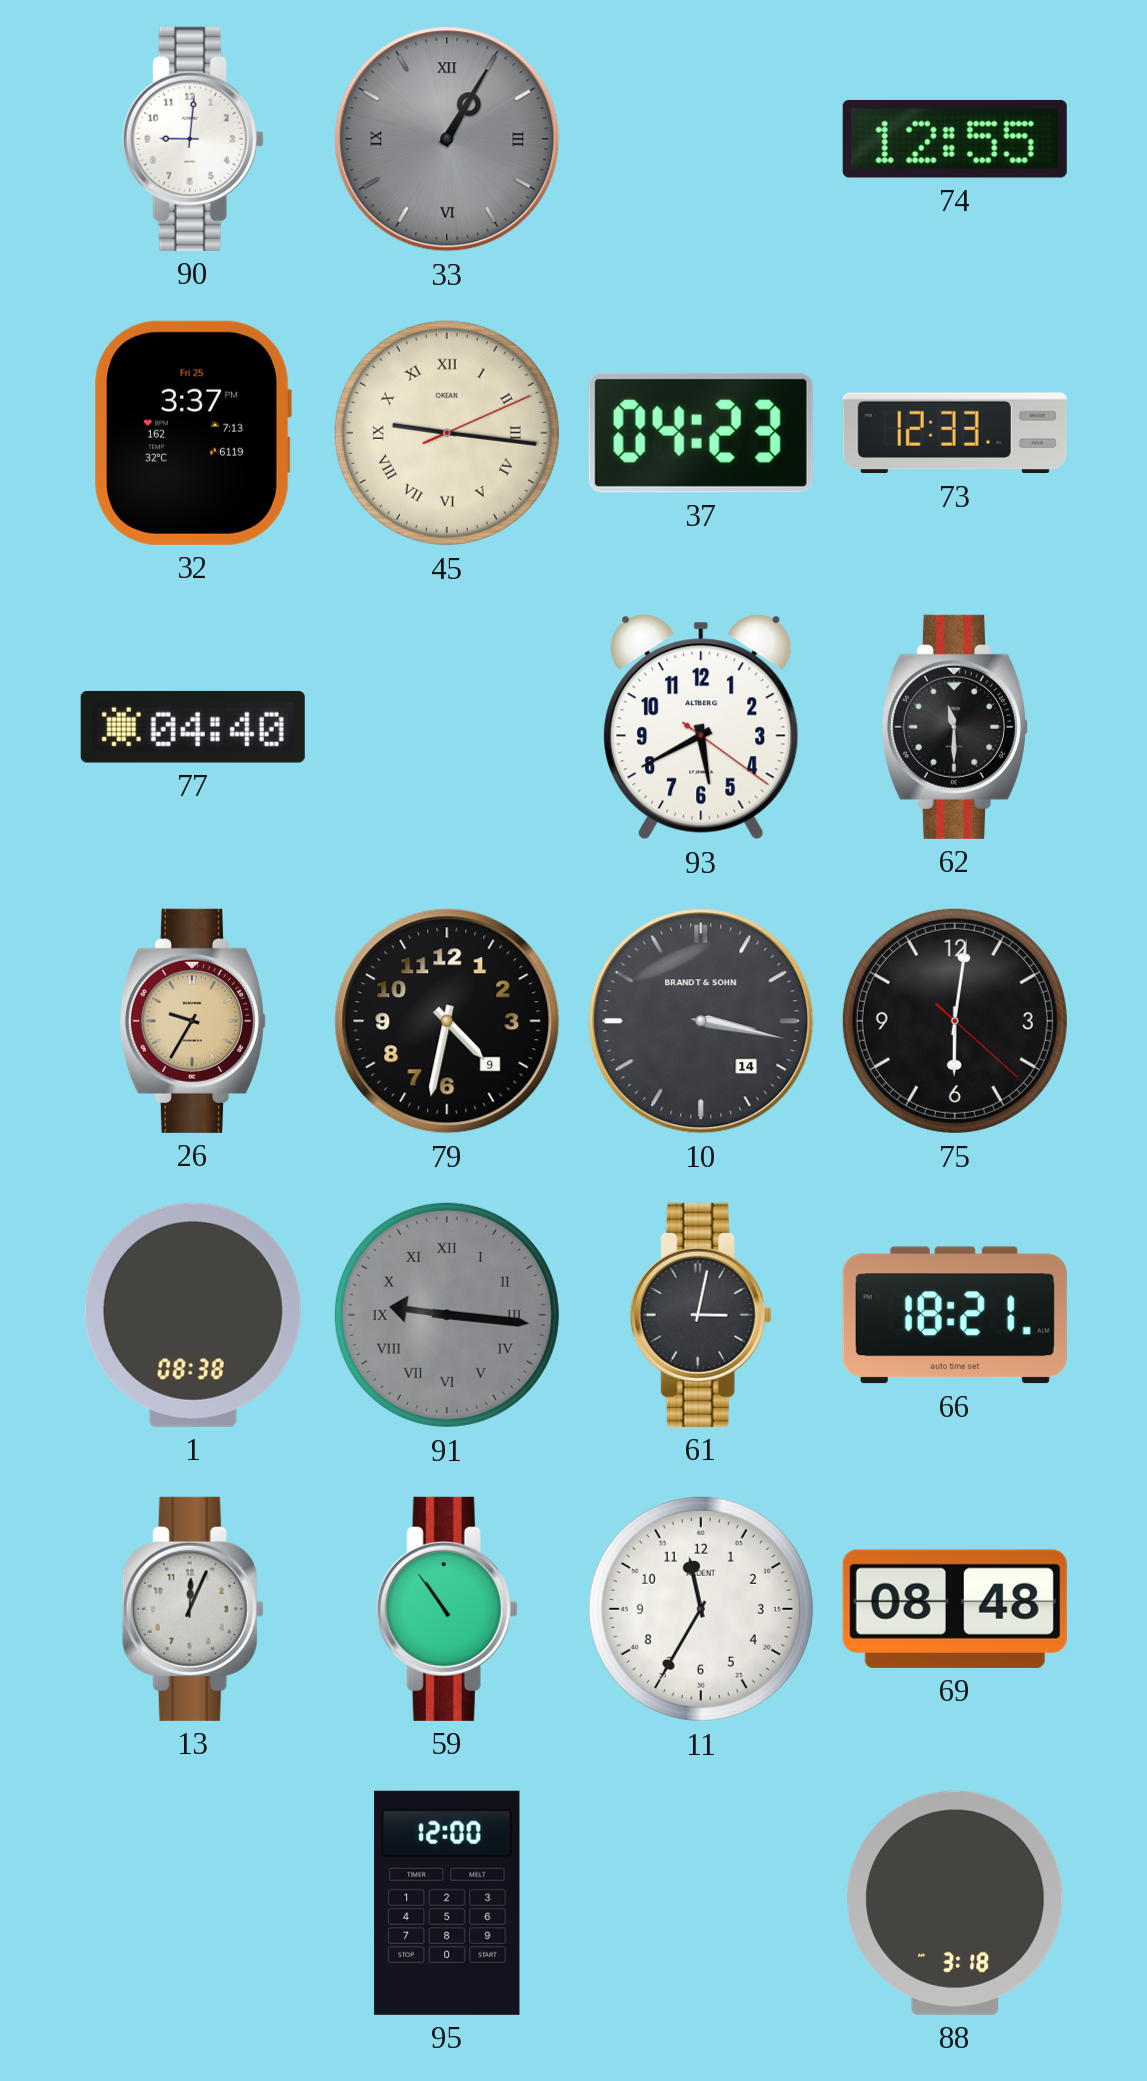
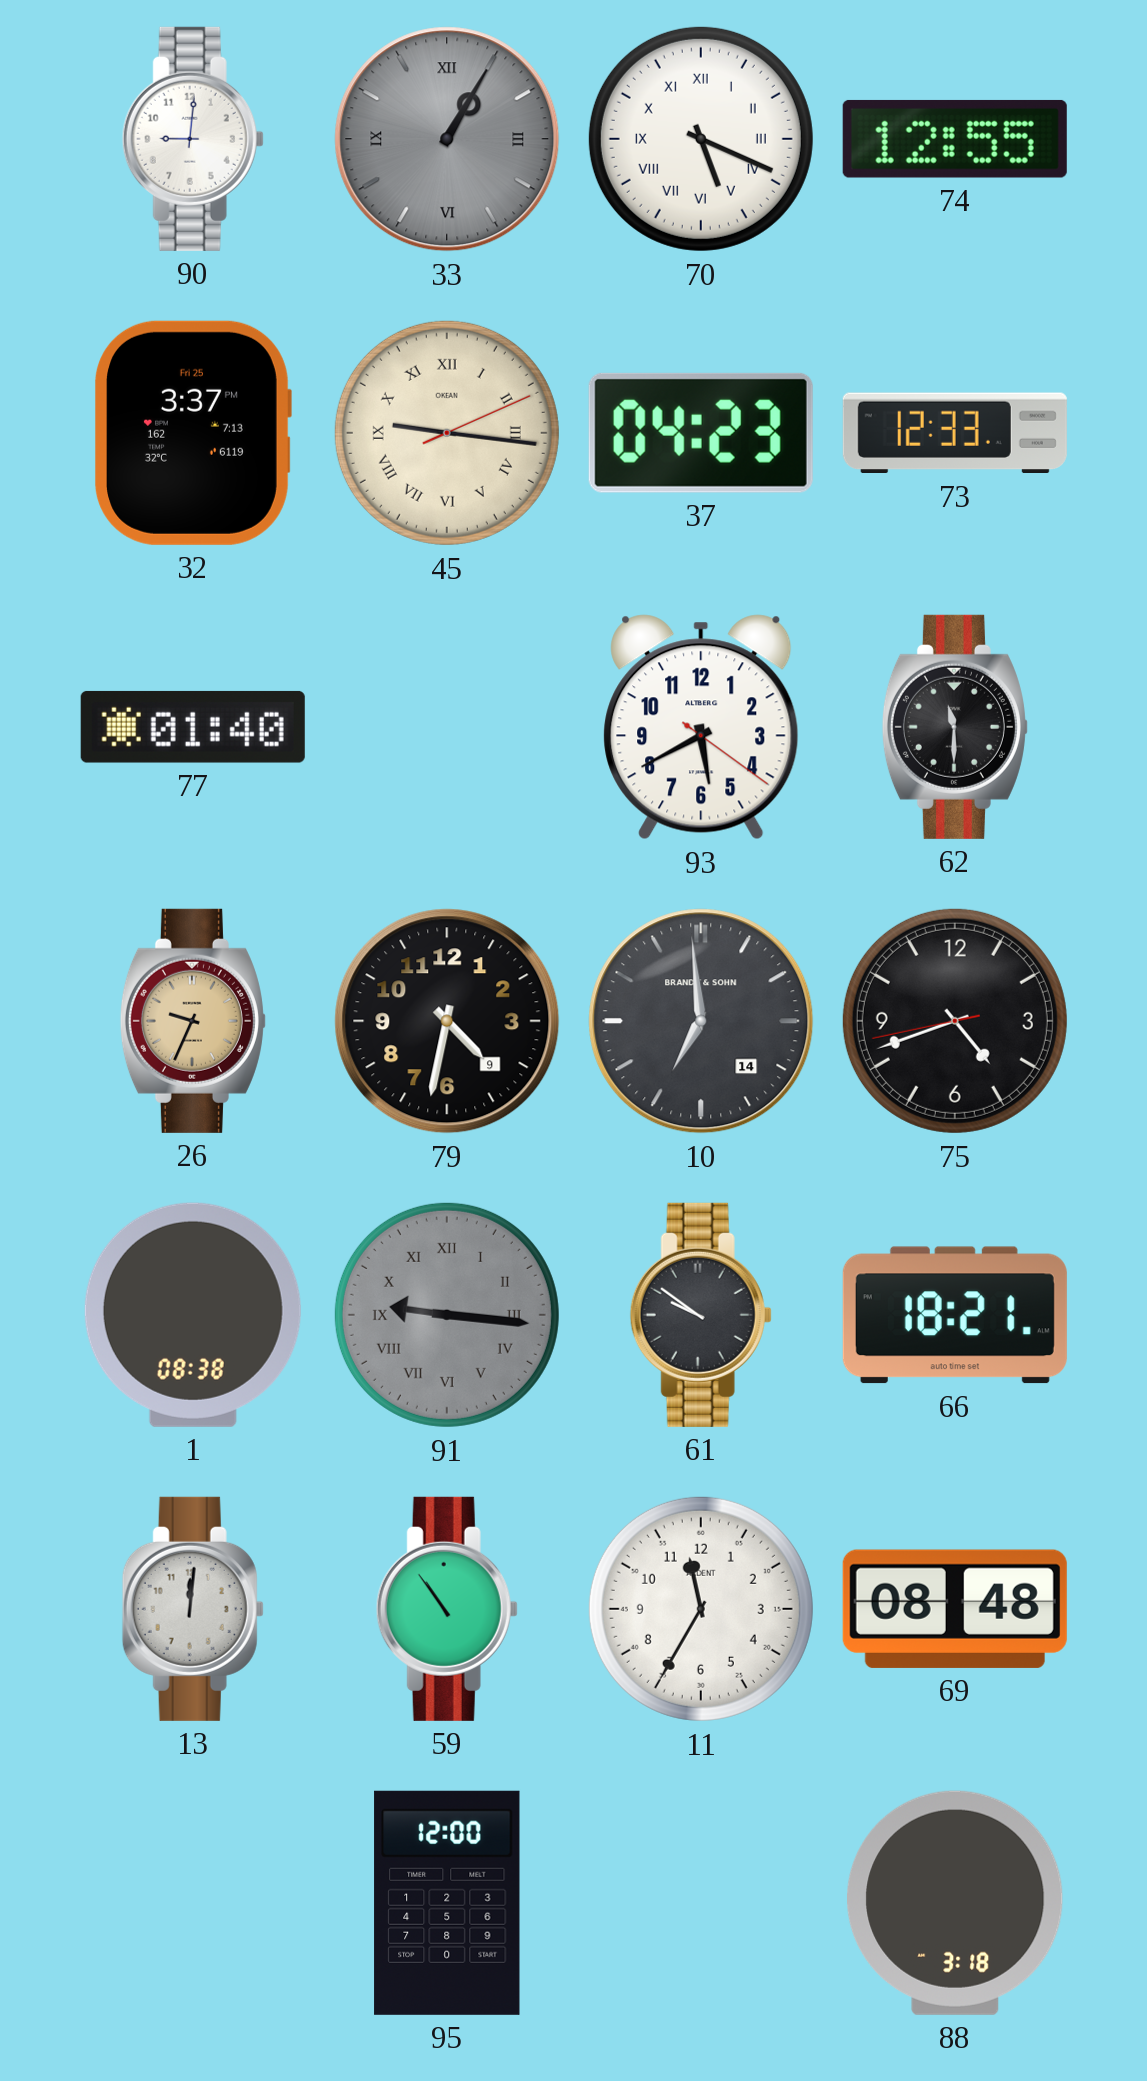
70: none -> 5:19
77: 04:40 -> 01:40
26: 9:35 -> 9:34
10: 3:17 -> 6:59
75: 6:01 -> 4:41
61: 3:02 -> 9:51
13: 12:04 -> 12:01
